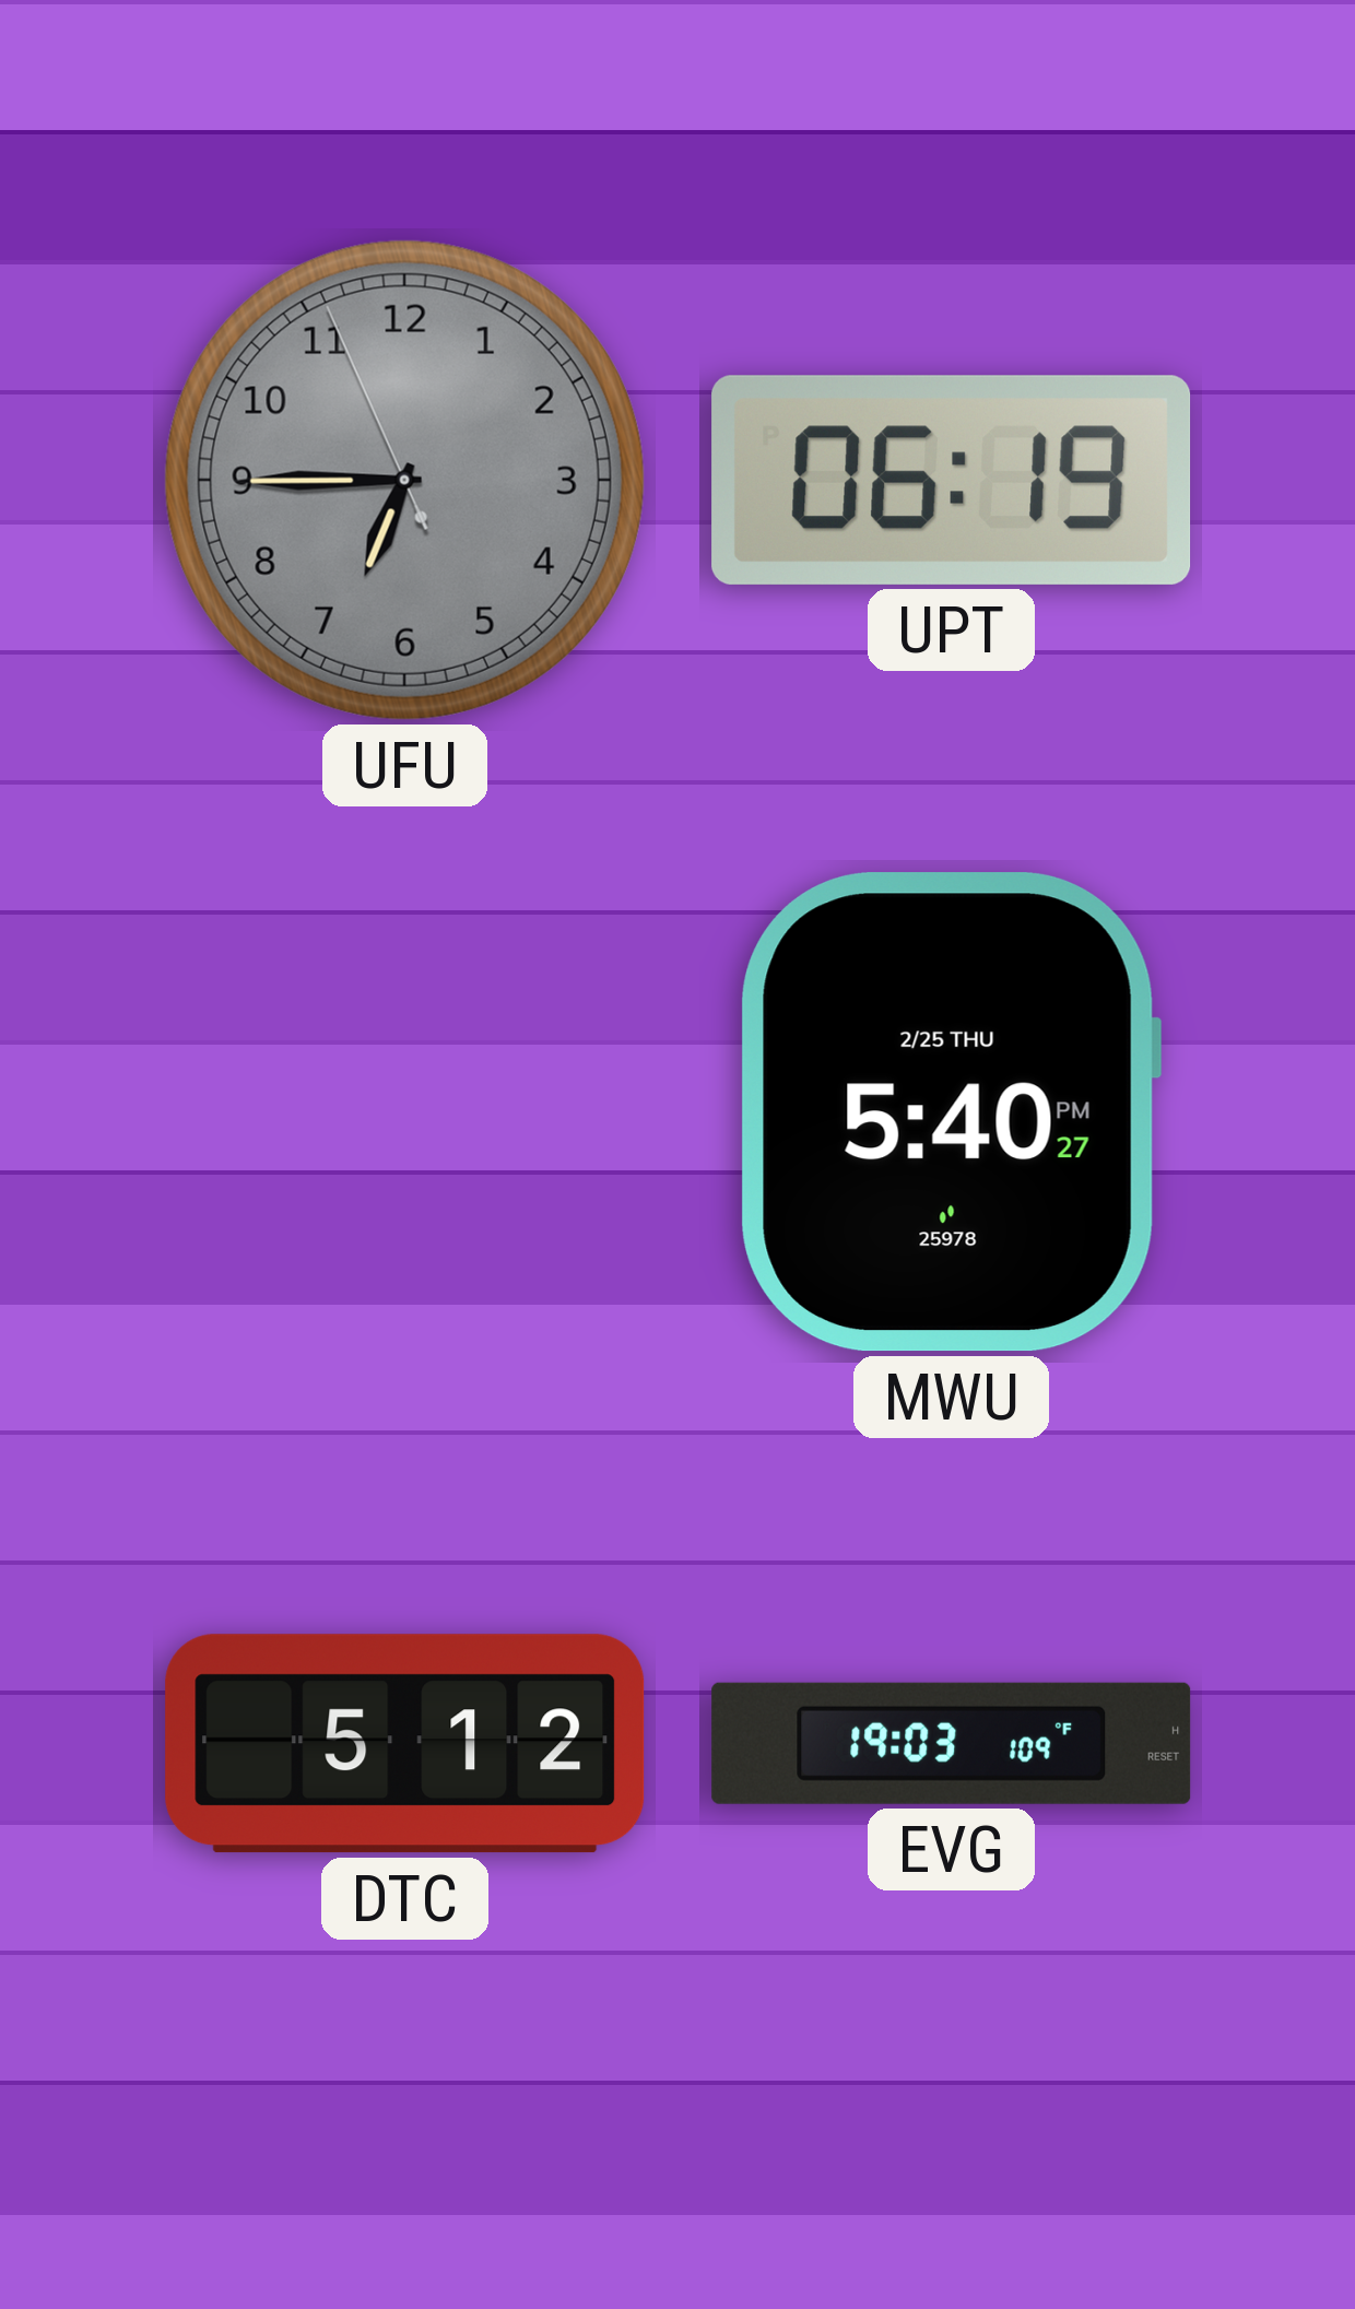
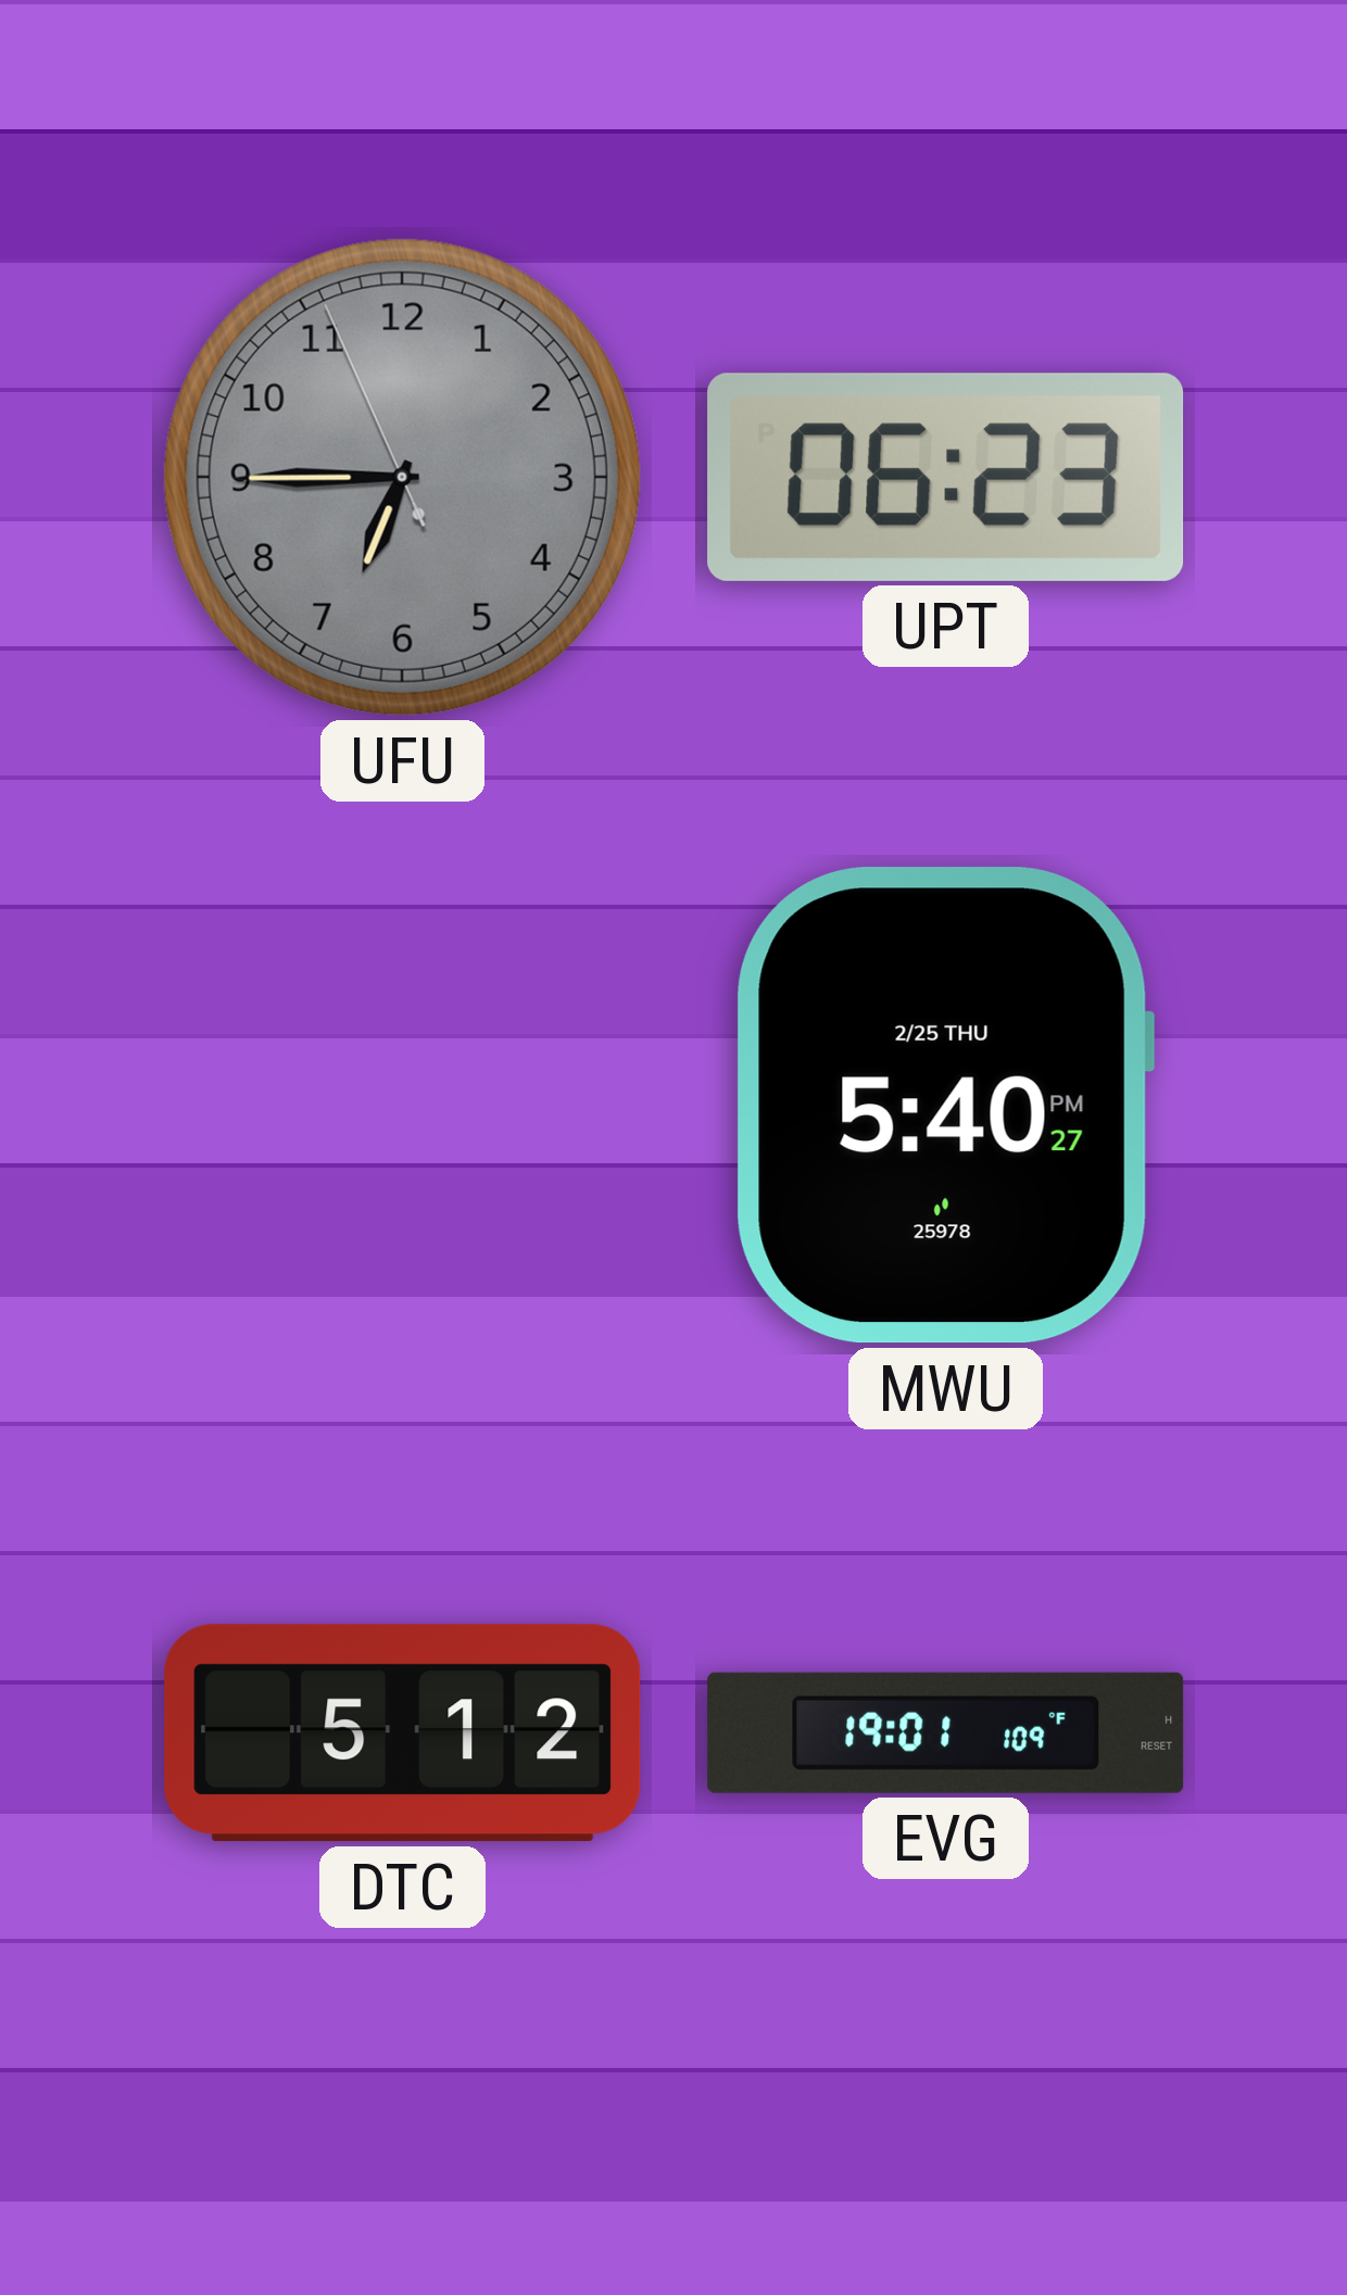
UPT: 06:19 -> 06:23
EVG: 19:03 -> 19:01
